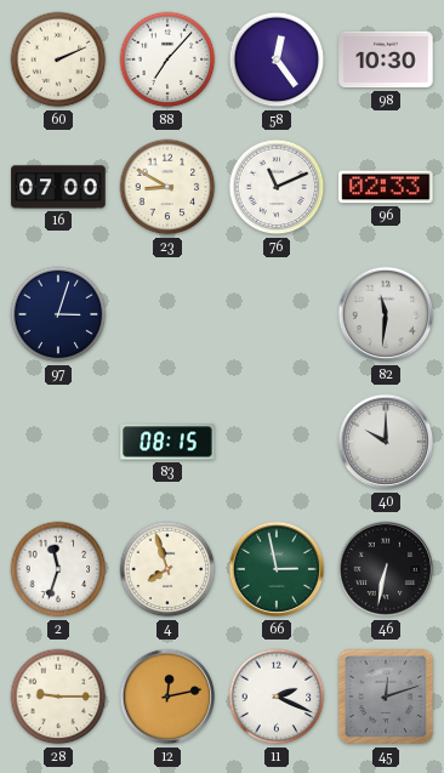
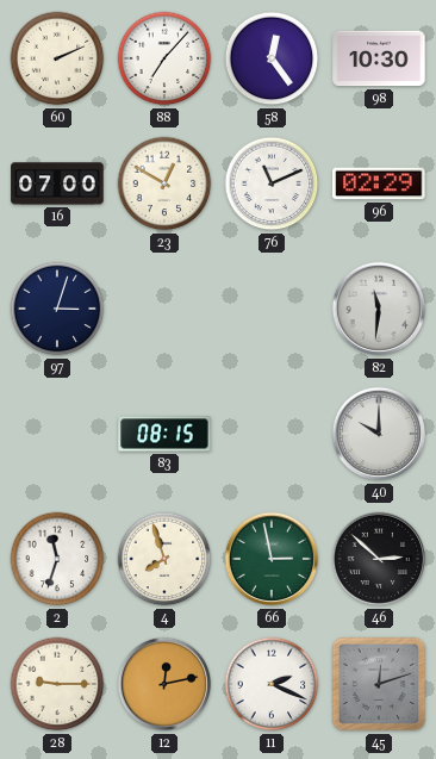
23: 8:50 -> 12:50
96: 02:33 -> 02:29
46: 6:32 -> 2:52
